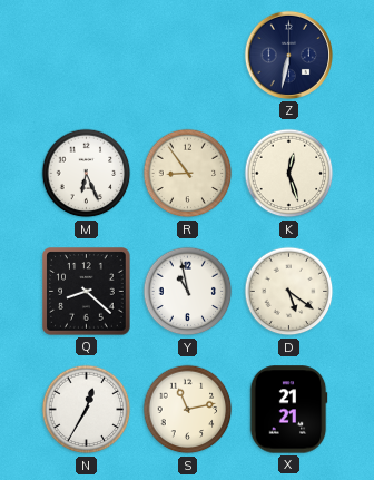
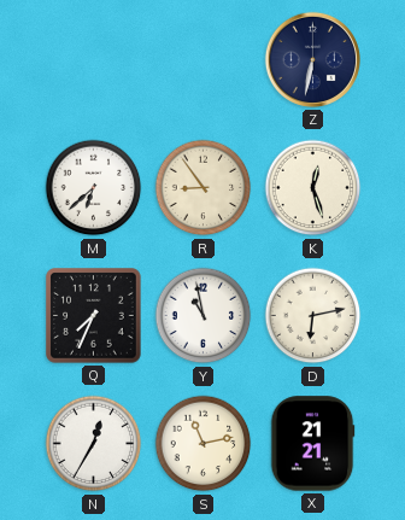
M: 6:26 -> 6:38
Q: 8:22 -> 7:34
D: 5:21 -> 6:13
